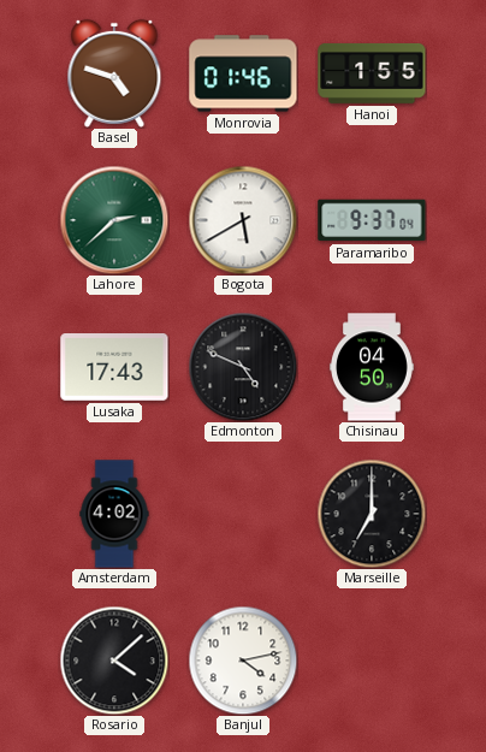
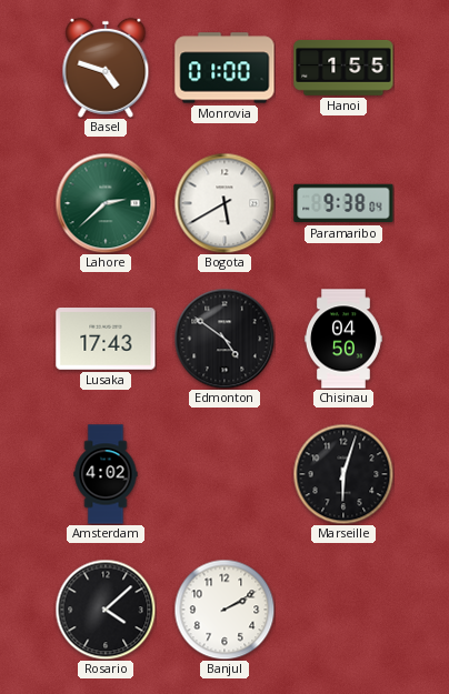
Monrovia: 01:46 -> 01:00
Paramaribo: 9:37 -> 9:38
Edmonton: 4:49 -> 4:51
Marseille: 7:00 -> 6:03
Banjul: 4:13 -> 2:10
